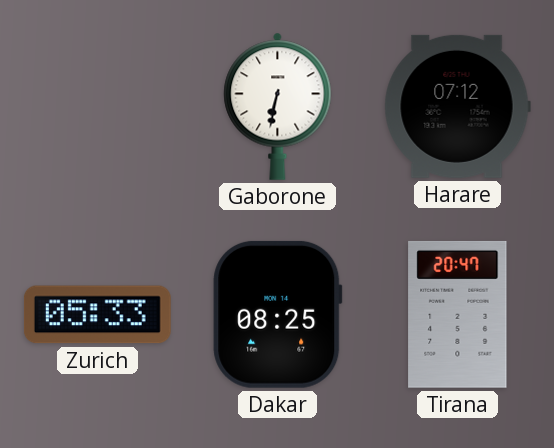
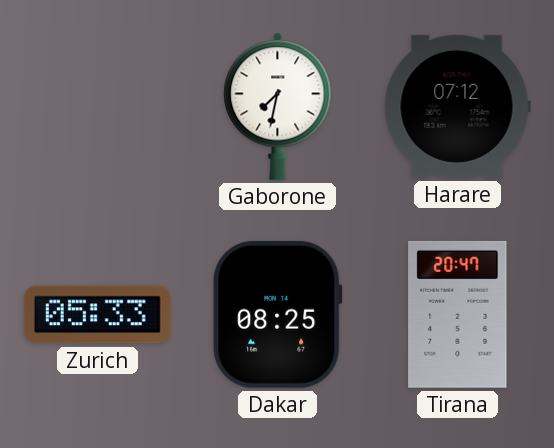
Gaborone: 6:32 -> 7:32
